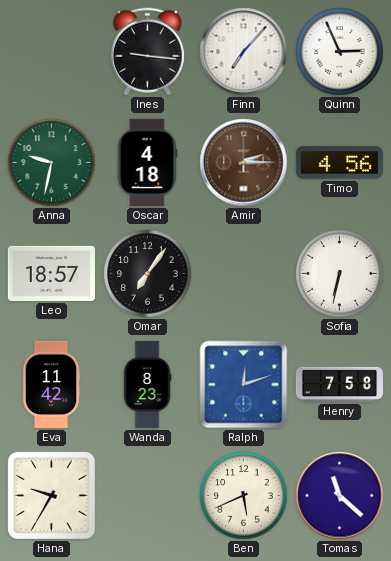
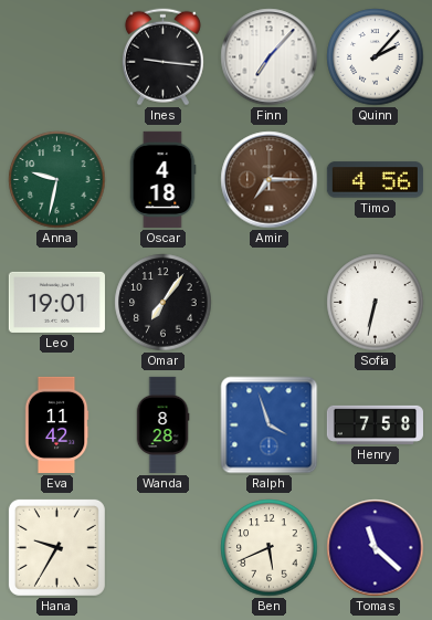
Quinn: 2:56 -> 2:07
Amir: 2:15 -> 7:15
Leo: 18:57 -> 19:01
Wanda: 8:23 -> 8:28
Ralph: 12:12 -> 3:57
